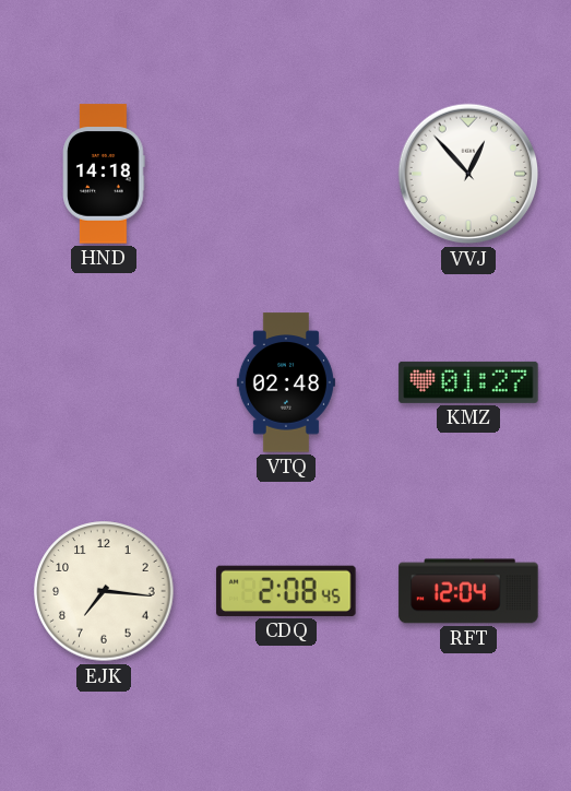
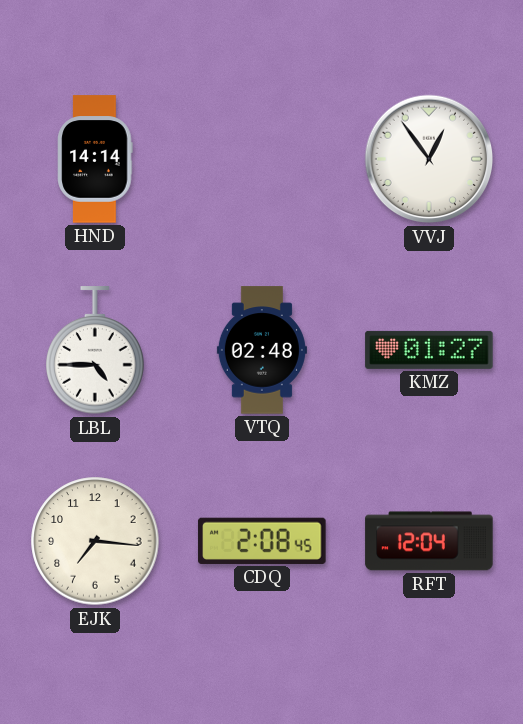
HND: 14:18 -> 14:14
VVJ: 12:53 -> 12:54
LBL: none -> 4:45
